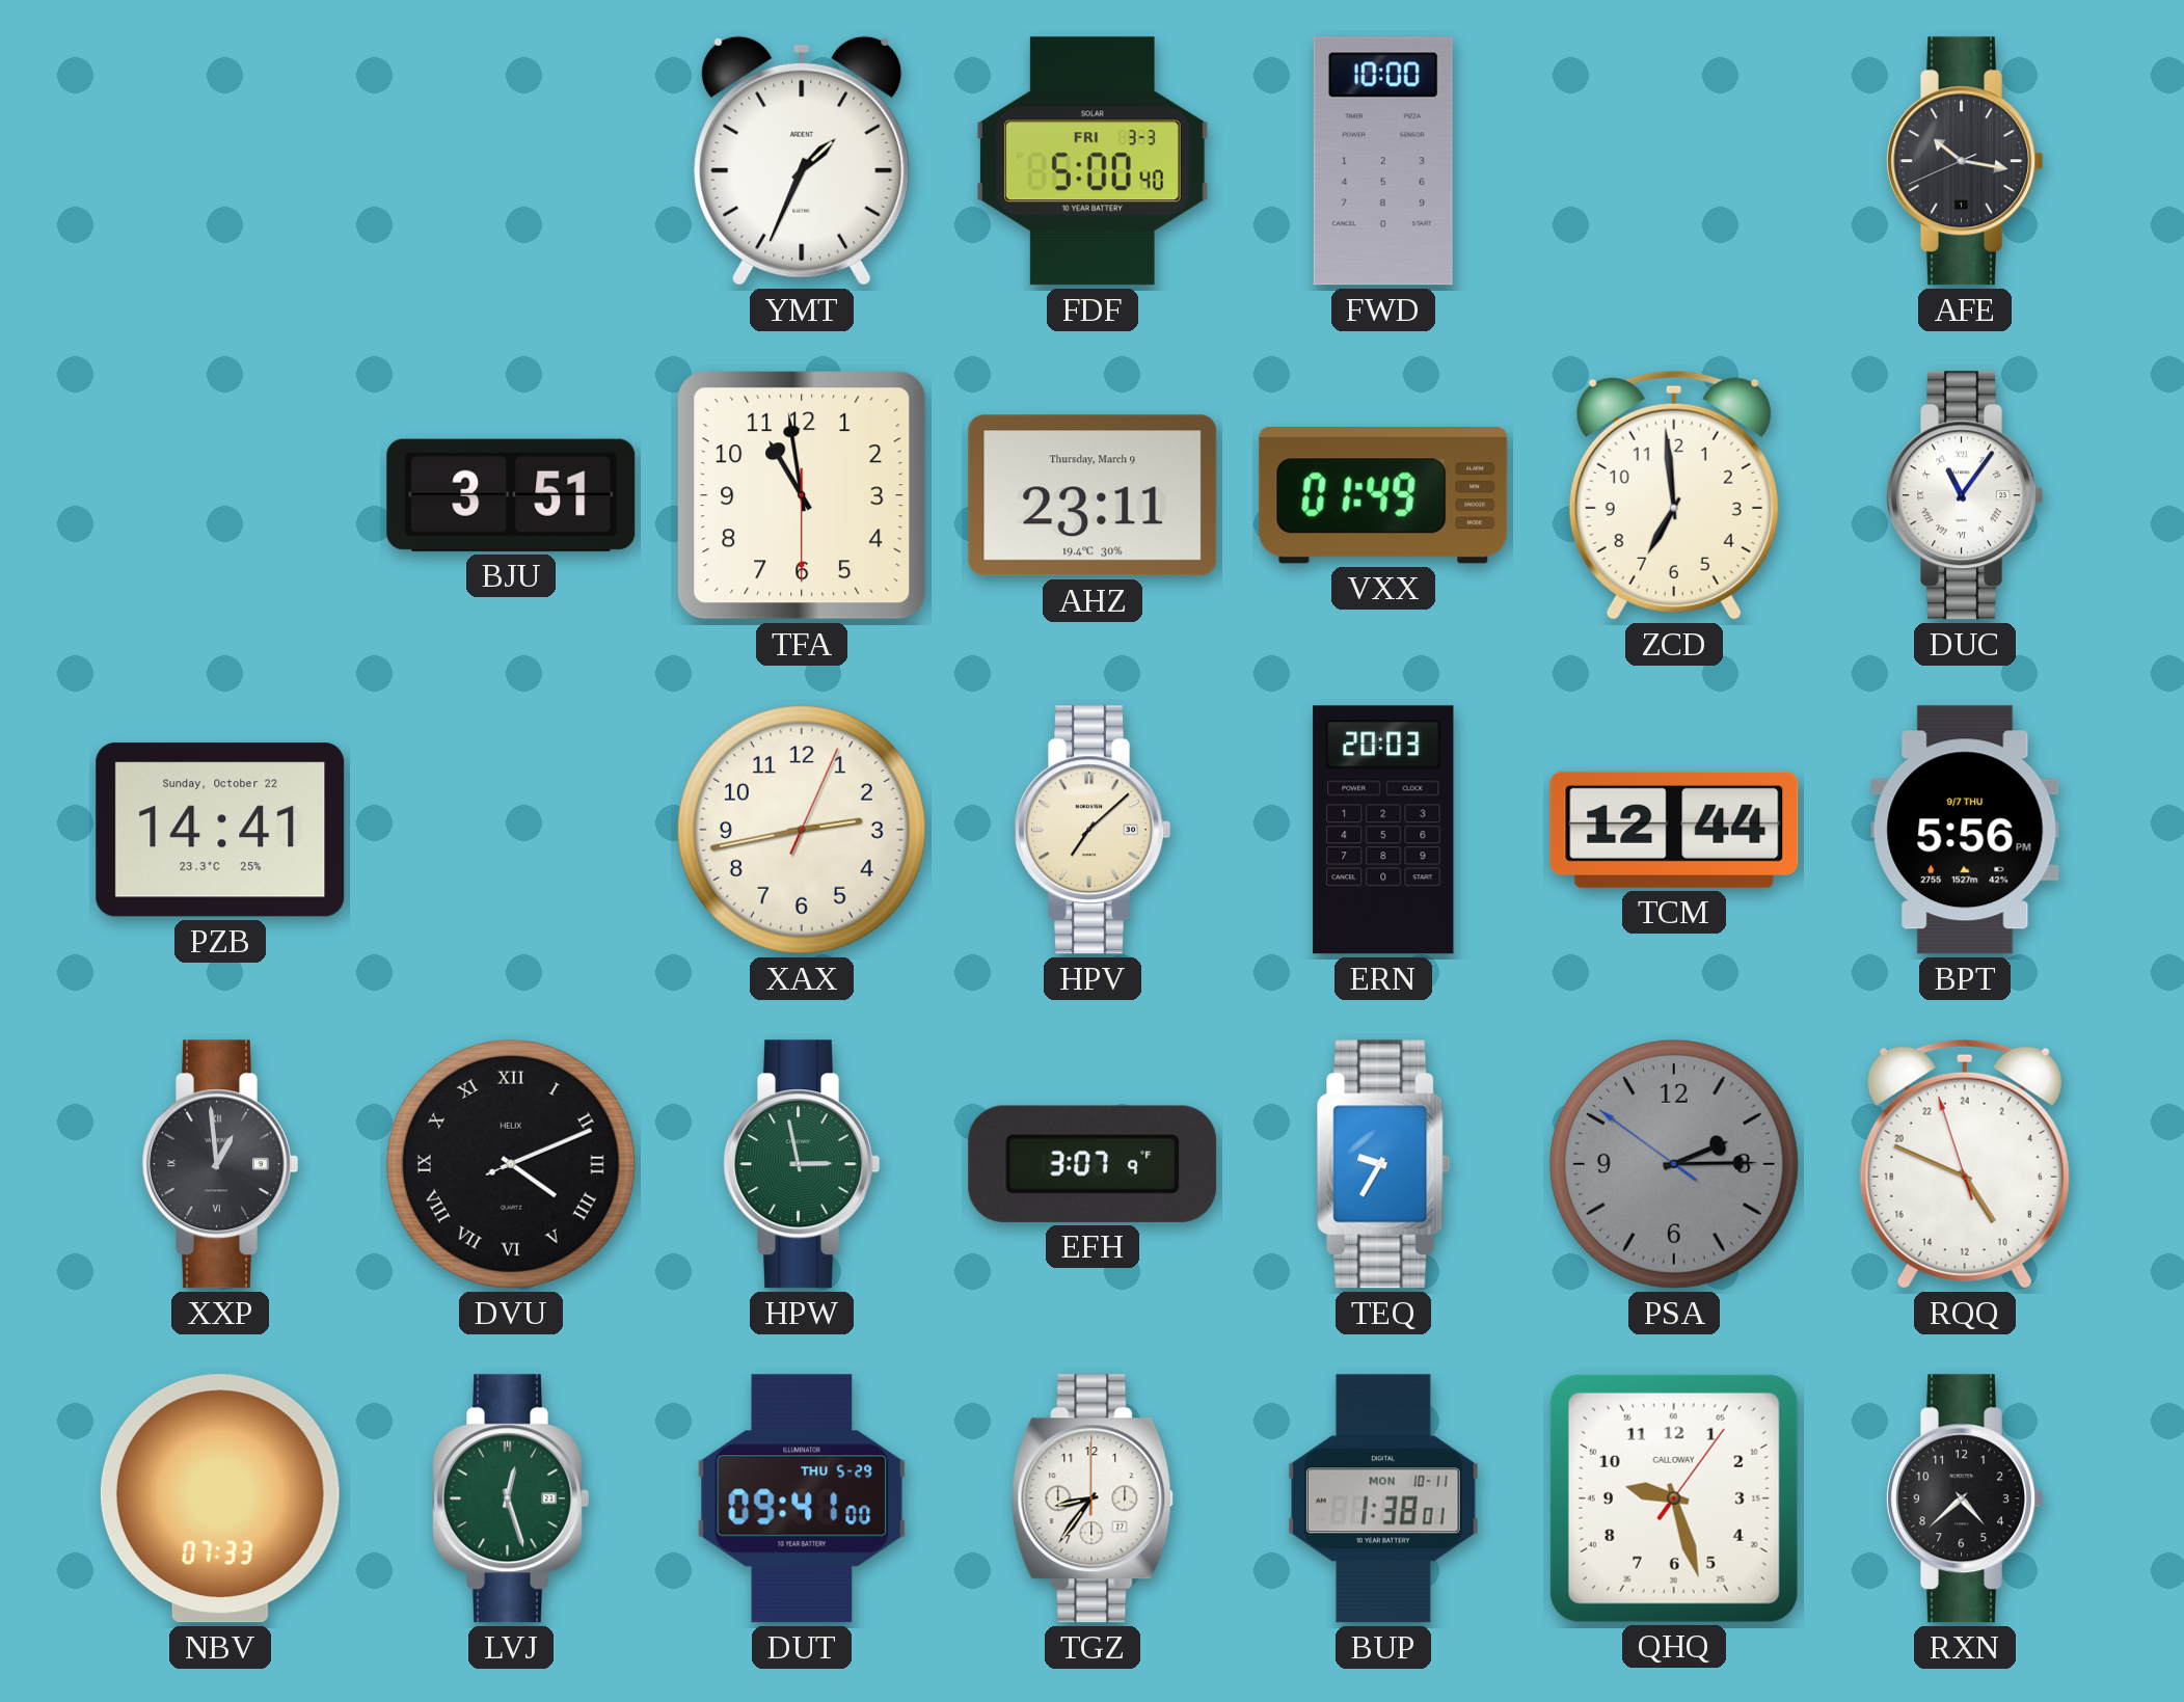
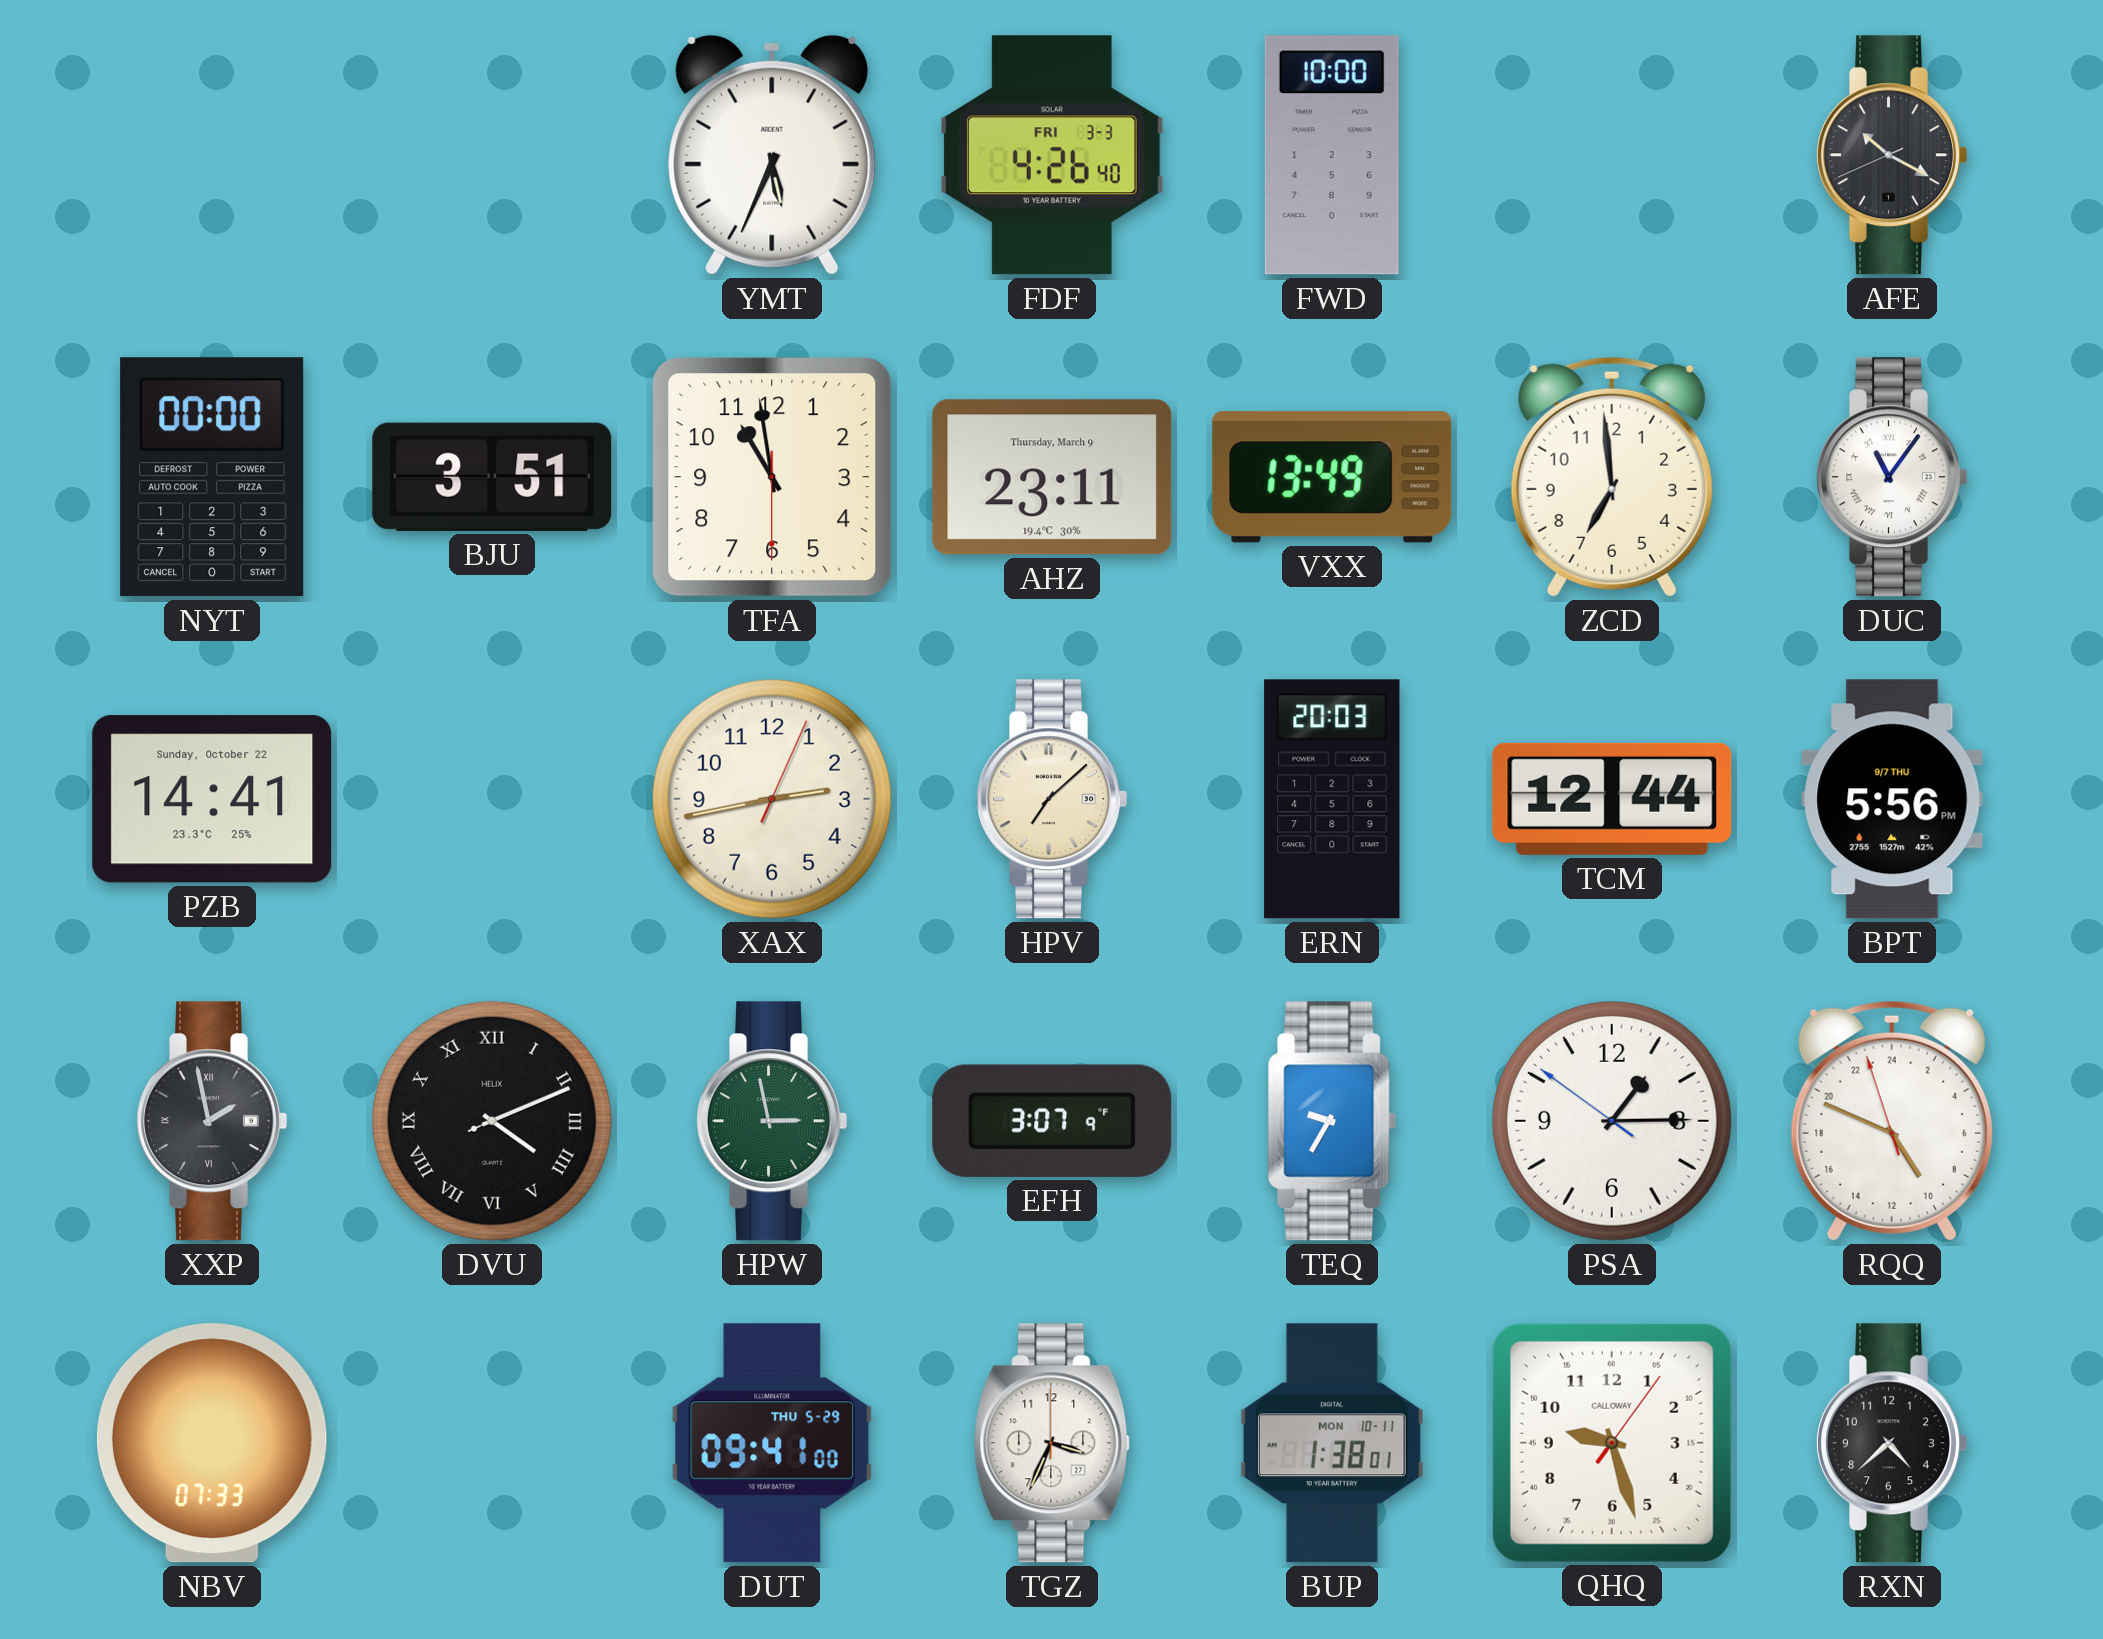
YMT: 1:34 -> 5:34
FDF: 5:00 -> 4:26
AFE: 10:16 -> 10:19
NYT: none -> 00:00
VXX: 01:49 -> 13:49
XXP: 12:59 -> 1:58
PSA: 2:14 -> 1:14
PSA dial: grey -> white
LVJ: 12:27 -> none
TGZ: 8:36 -> 3:34
